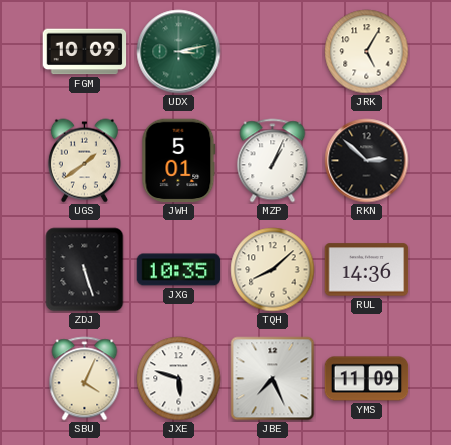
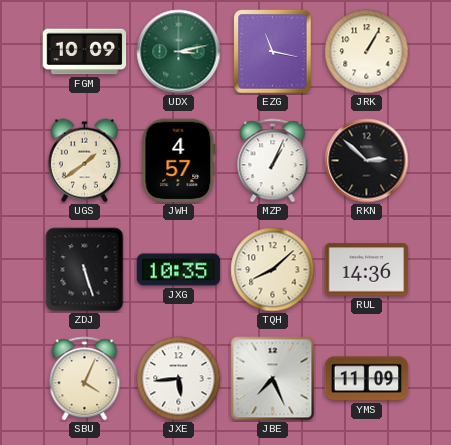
EZG: none -> 11:17
JRK: 5:05 -> 1:05
JWH: 5:01 -> 4:57
JXE: 5:48 -> 5:44
